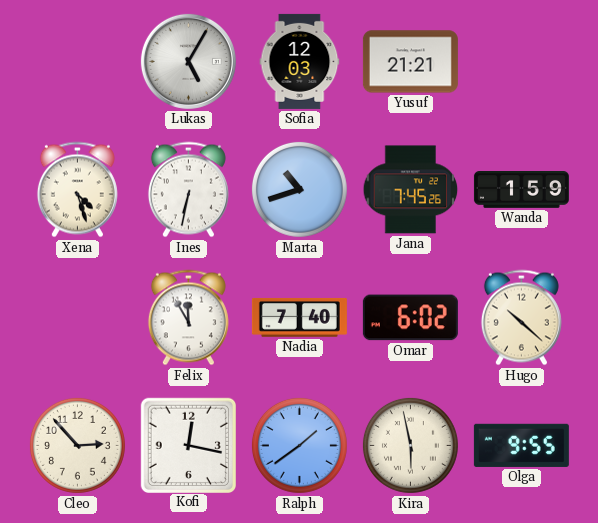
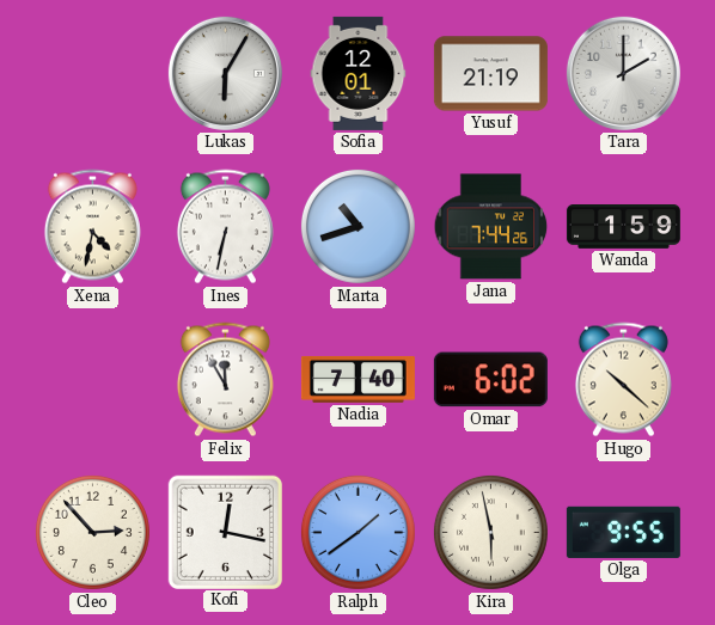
Lukas: 5:05 -> 6:05
Sofia: 12:03 -> 12:01
Yusuf: 21:21 -> 21:19
Tara: none -> 2:00
Xena: 4:27 -> 4:32
Jana: 7:45 -> 7:44
